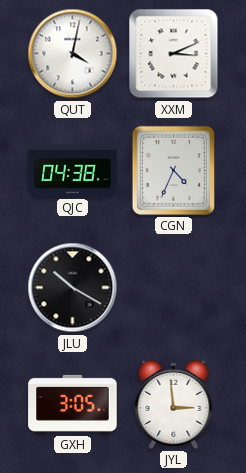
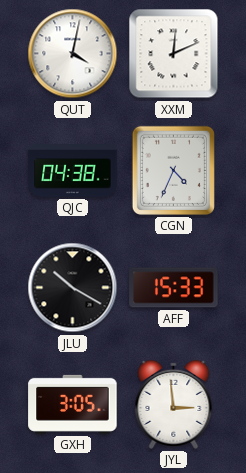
XXM: 3:11 -> 12:11
AFF: none -> 15:33
